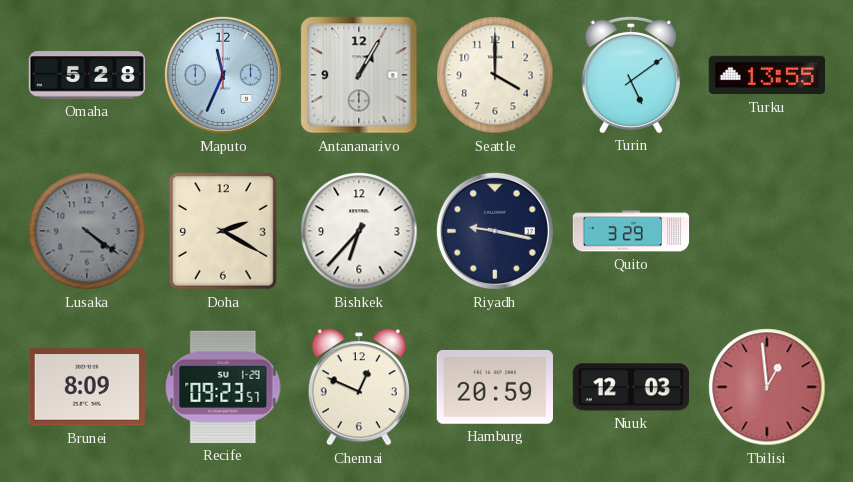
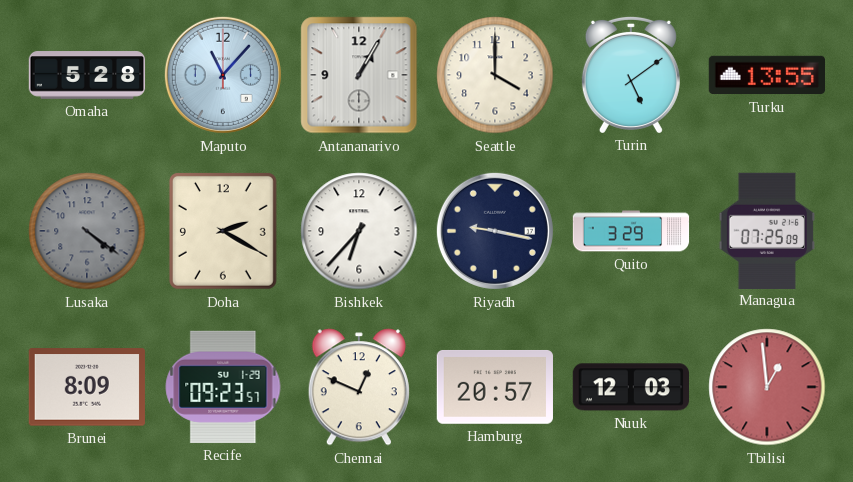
Maputo: 11:34 -> 11:07
Managua: none -> 07:25
Hamburg: 20:59 -> 20:57
